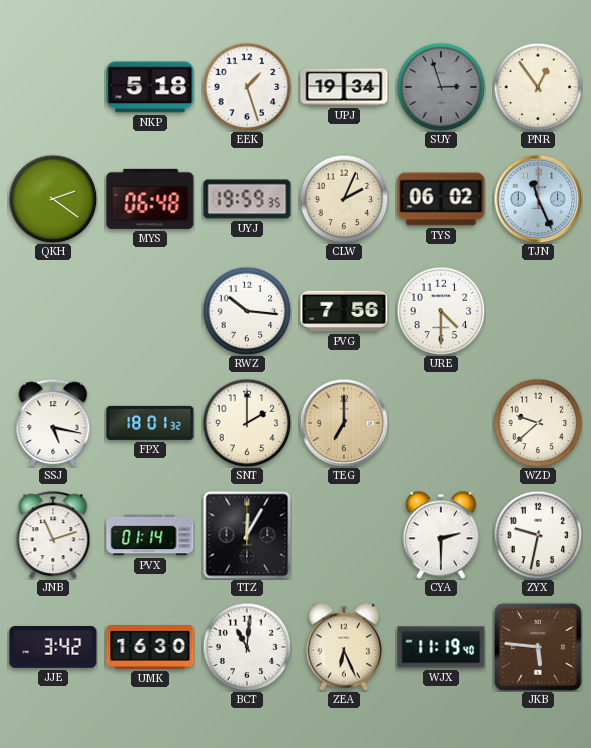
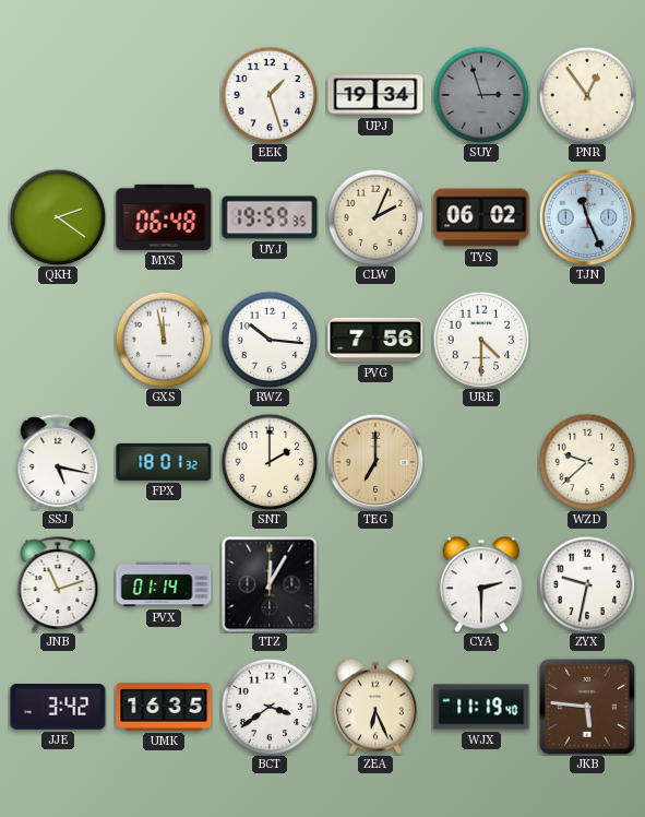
NKP: 5:18 -> none
GXS: none -> 11:58
UMK: 16:30 -> 16:35
BCT: 11:01 -> 3:39
